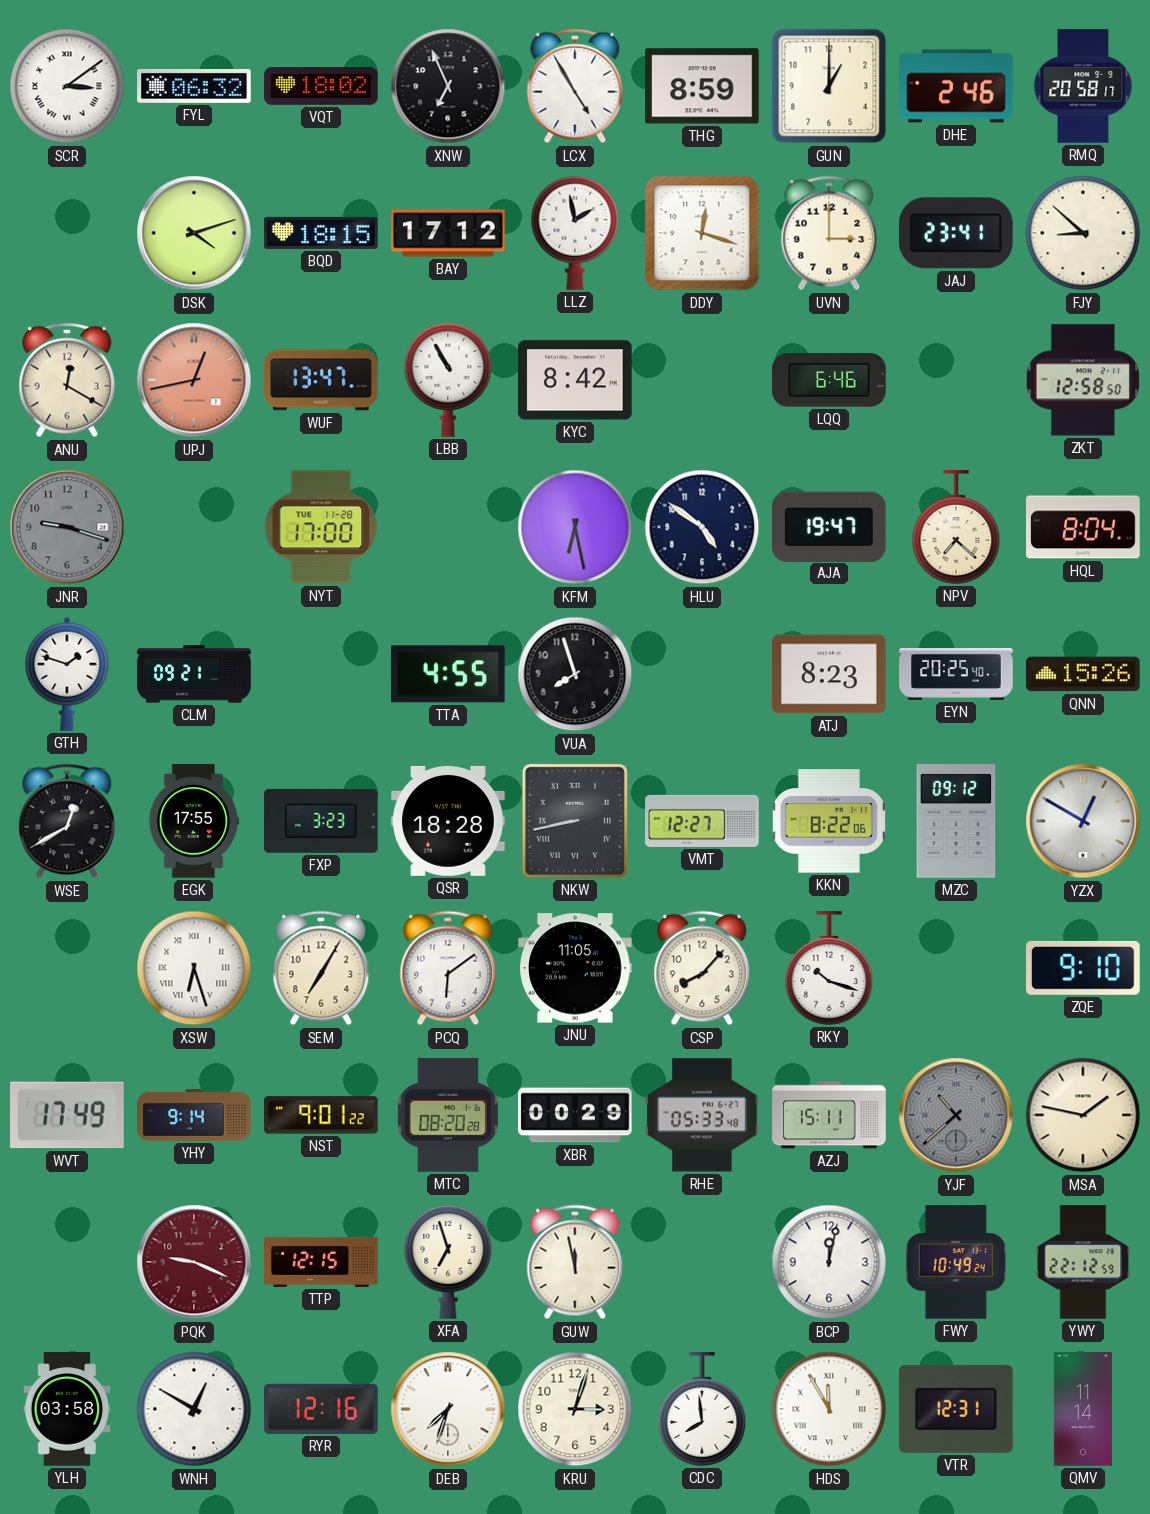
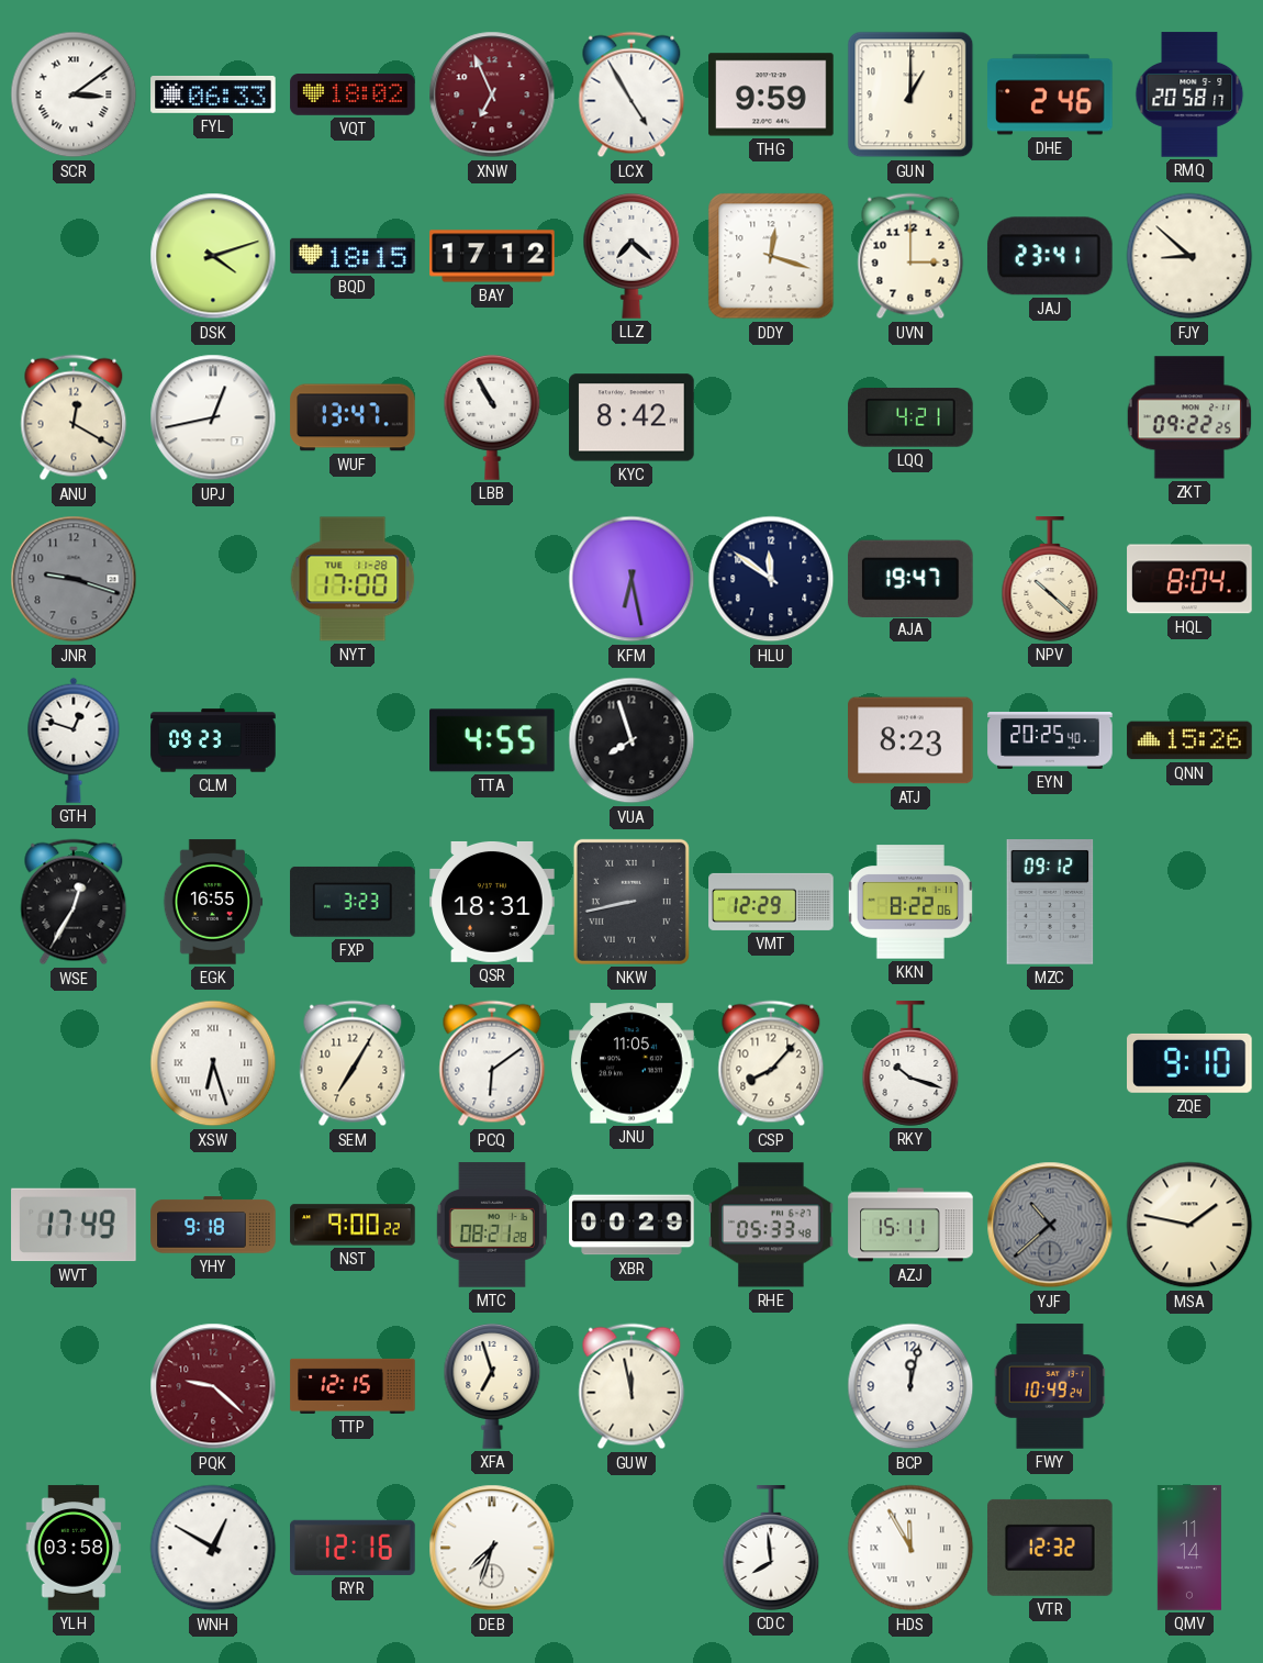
FYL: 06:32 -> 06:33
XNW dial: black -> burgundy
THG: 8:59 -> 9:59
LLZ: 1:58 -> 7:22
UPJ dial: salmon -> white
LQQ: 6:46 -> 4:21
ZKT: 12:58 -> 09:22
HLU: 4:51 -> 11:51
NPV: 7:22 -> 10:22
GTH: 1:48 -> 12:48
CLM: 09:21 -> 09:23
WSE: 12:40 -> 12:35
EGK: 17:55 -> 16:55
QSR: 18:28 -> 18:31
VMT: 12:27 -> 12:29
YZX: 12:50 -> none
YHY: 9:14 -> 9:18
NST: 9:01 -> 9:00
MTC: 08:20 -> 08:21
PQK: 9:19 -> 9:22
YWY: 22:12 -> none
KRU: 3:03 -> none
VTR: 12:31 -> 12:32
